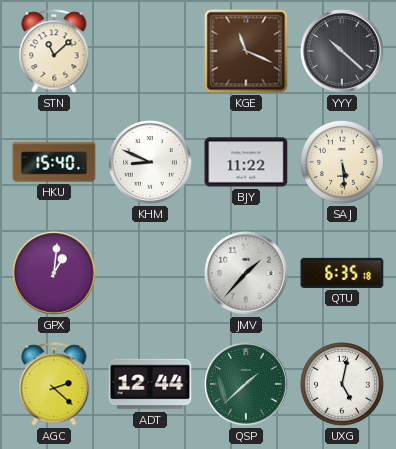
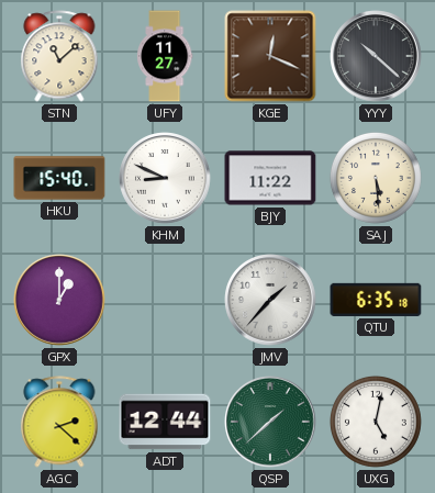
UFY: none -> 11:27
KGE: 11:19 -> 12:19
GPX: 1:01 -> 1:00
